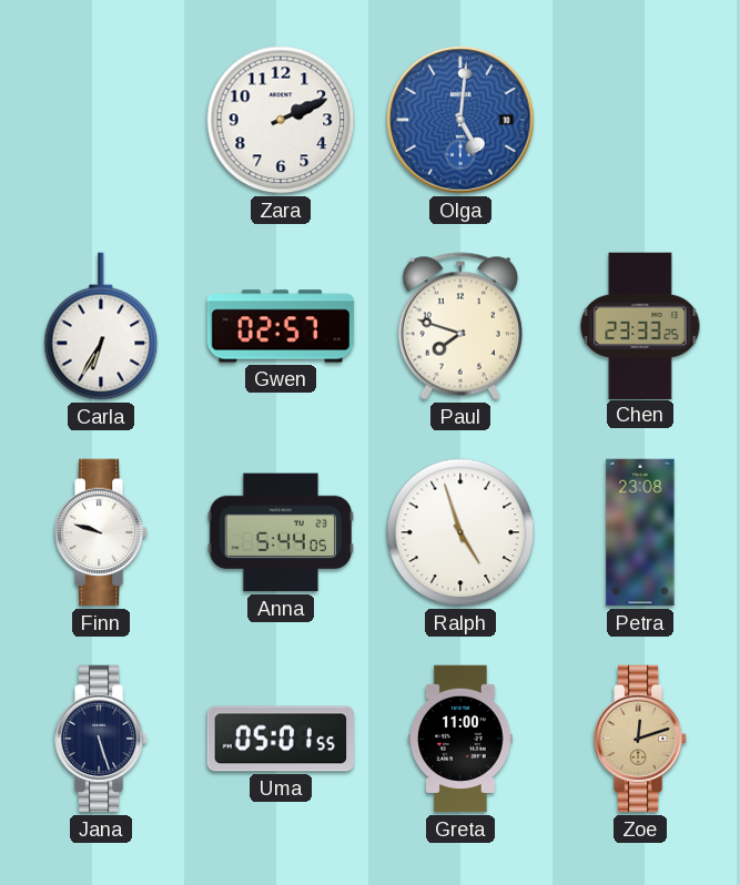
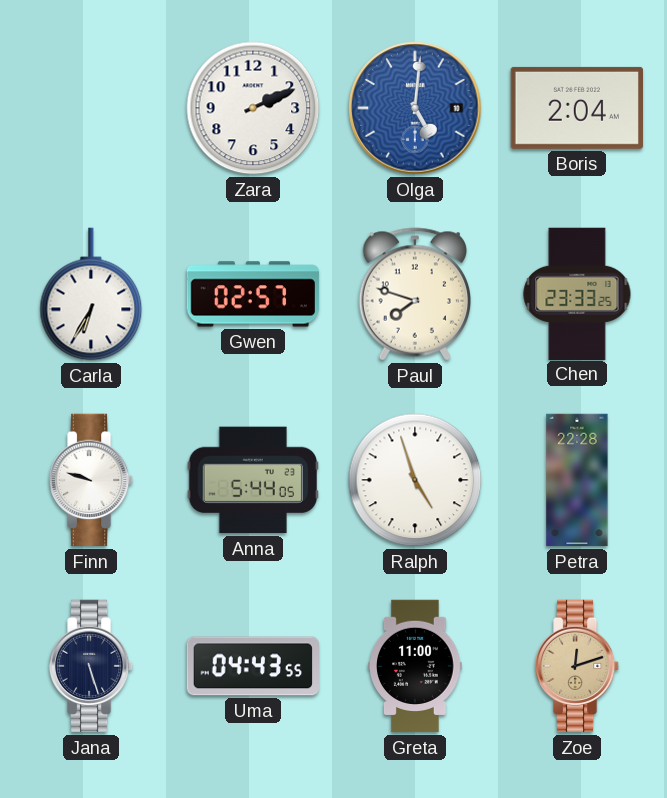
Boris: none -> 2:04
Petra: 23:08 -> 22:28
Uma: 05:01 -> 04:43
